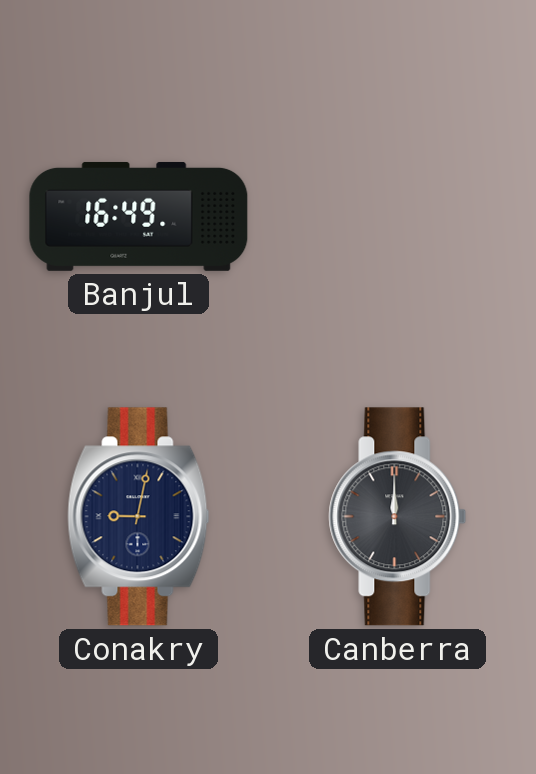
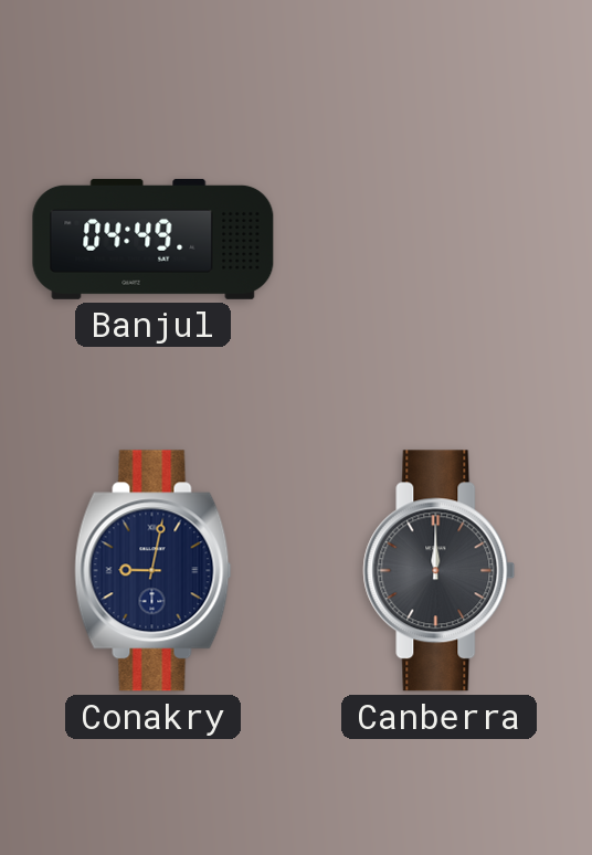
Banjul: 16:49 -> 04:49
